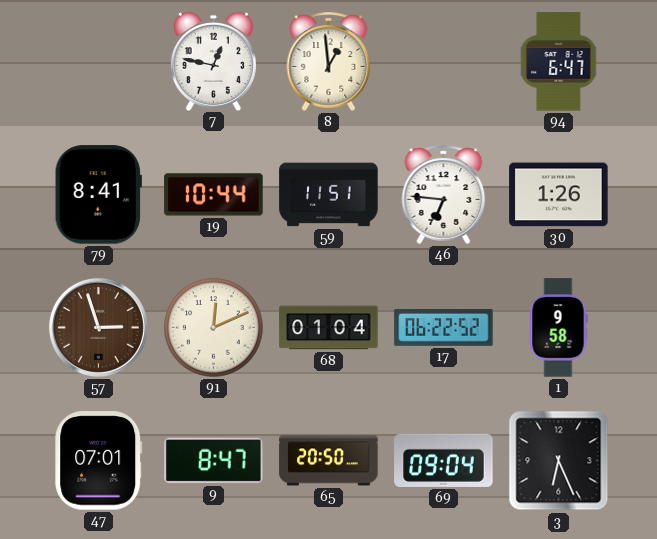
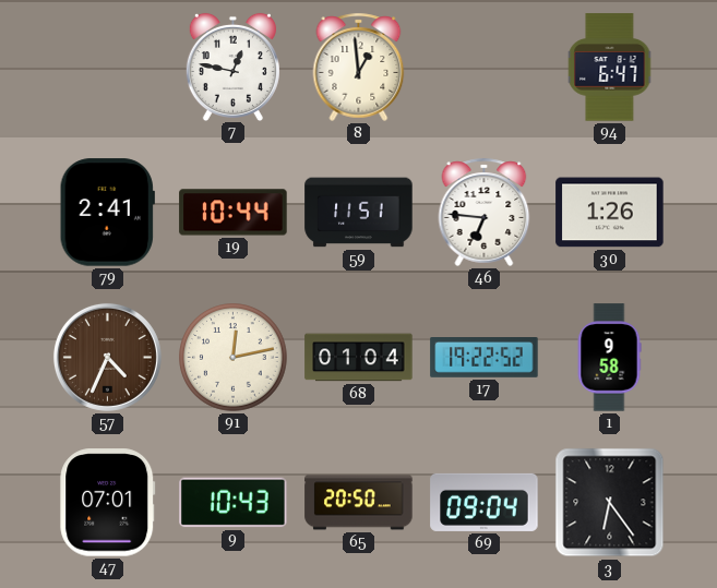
79: 8:41 -> 2:41
57: 2:57 -> 4:34
91: 12:11 -> 12:13
17: 06:22 -> 19:22
9: 8:47 -> 10:43
3: 6:26 -> 6:24
